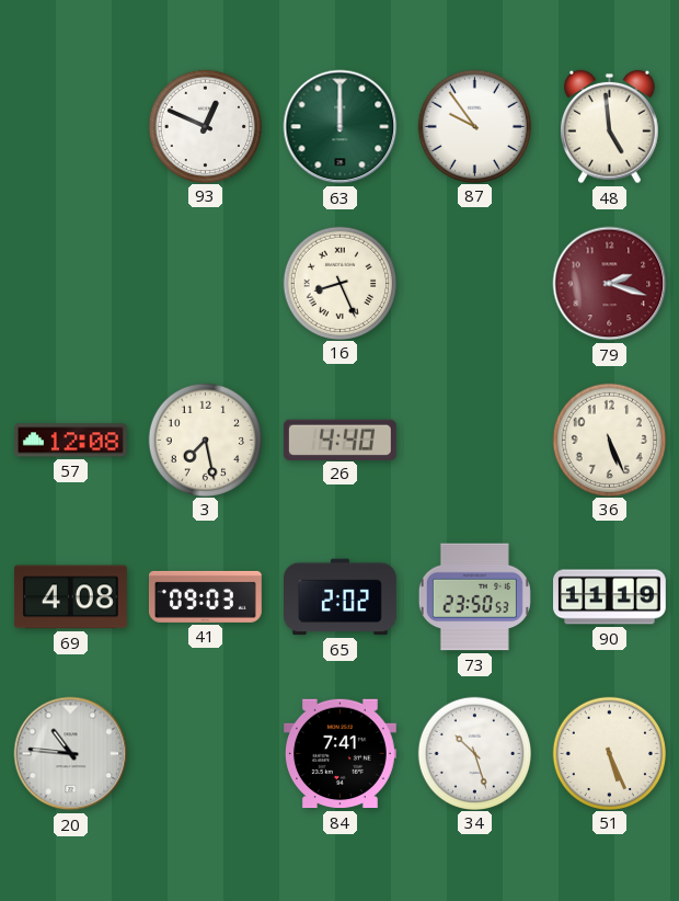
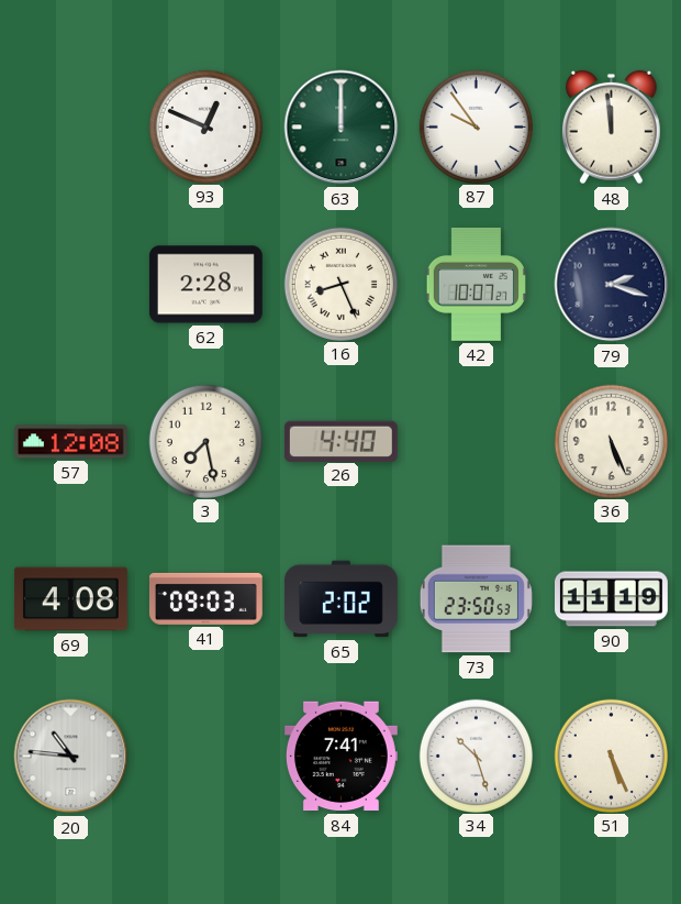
48: 4:59 -> 11:59
62: none -> 2:28
42: none -> 10:07
79 dial: burgundy -> navy
